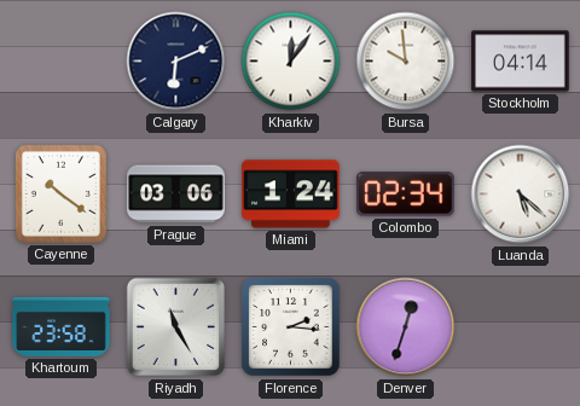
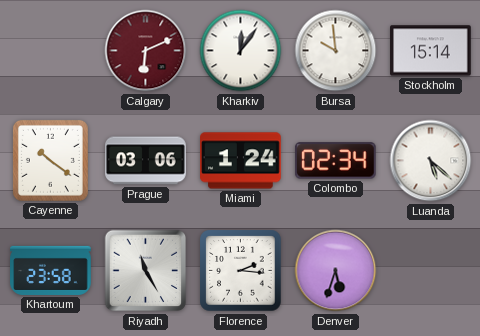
Calgary dial: navy -> burgundy
Stockholm: 04:14 -> 15:14
Denver: 12:33 -> 5:33
